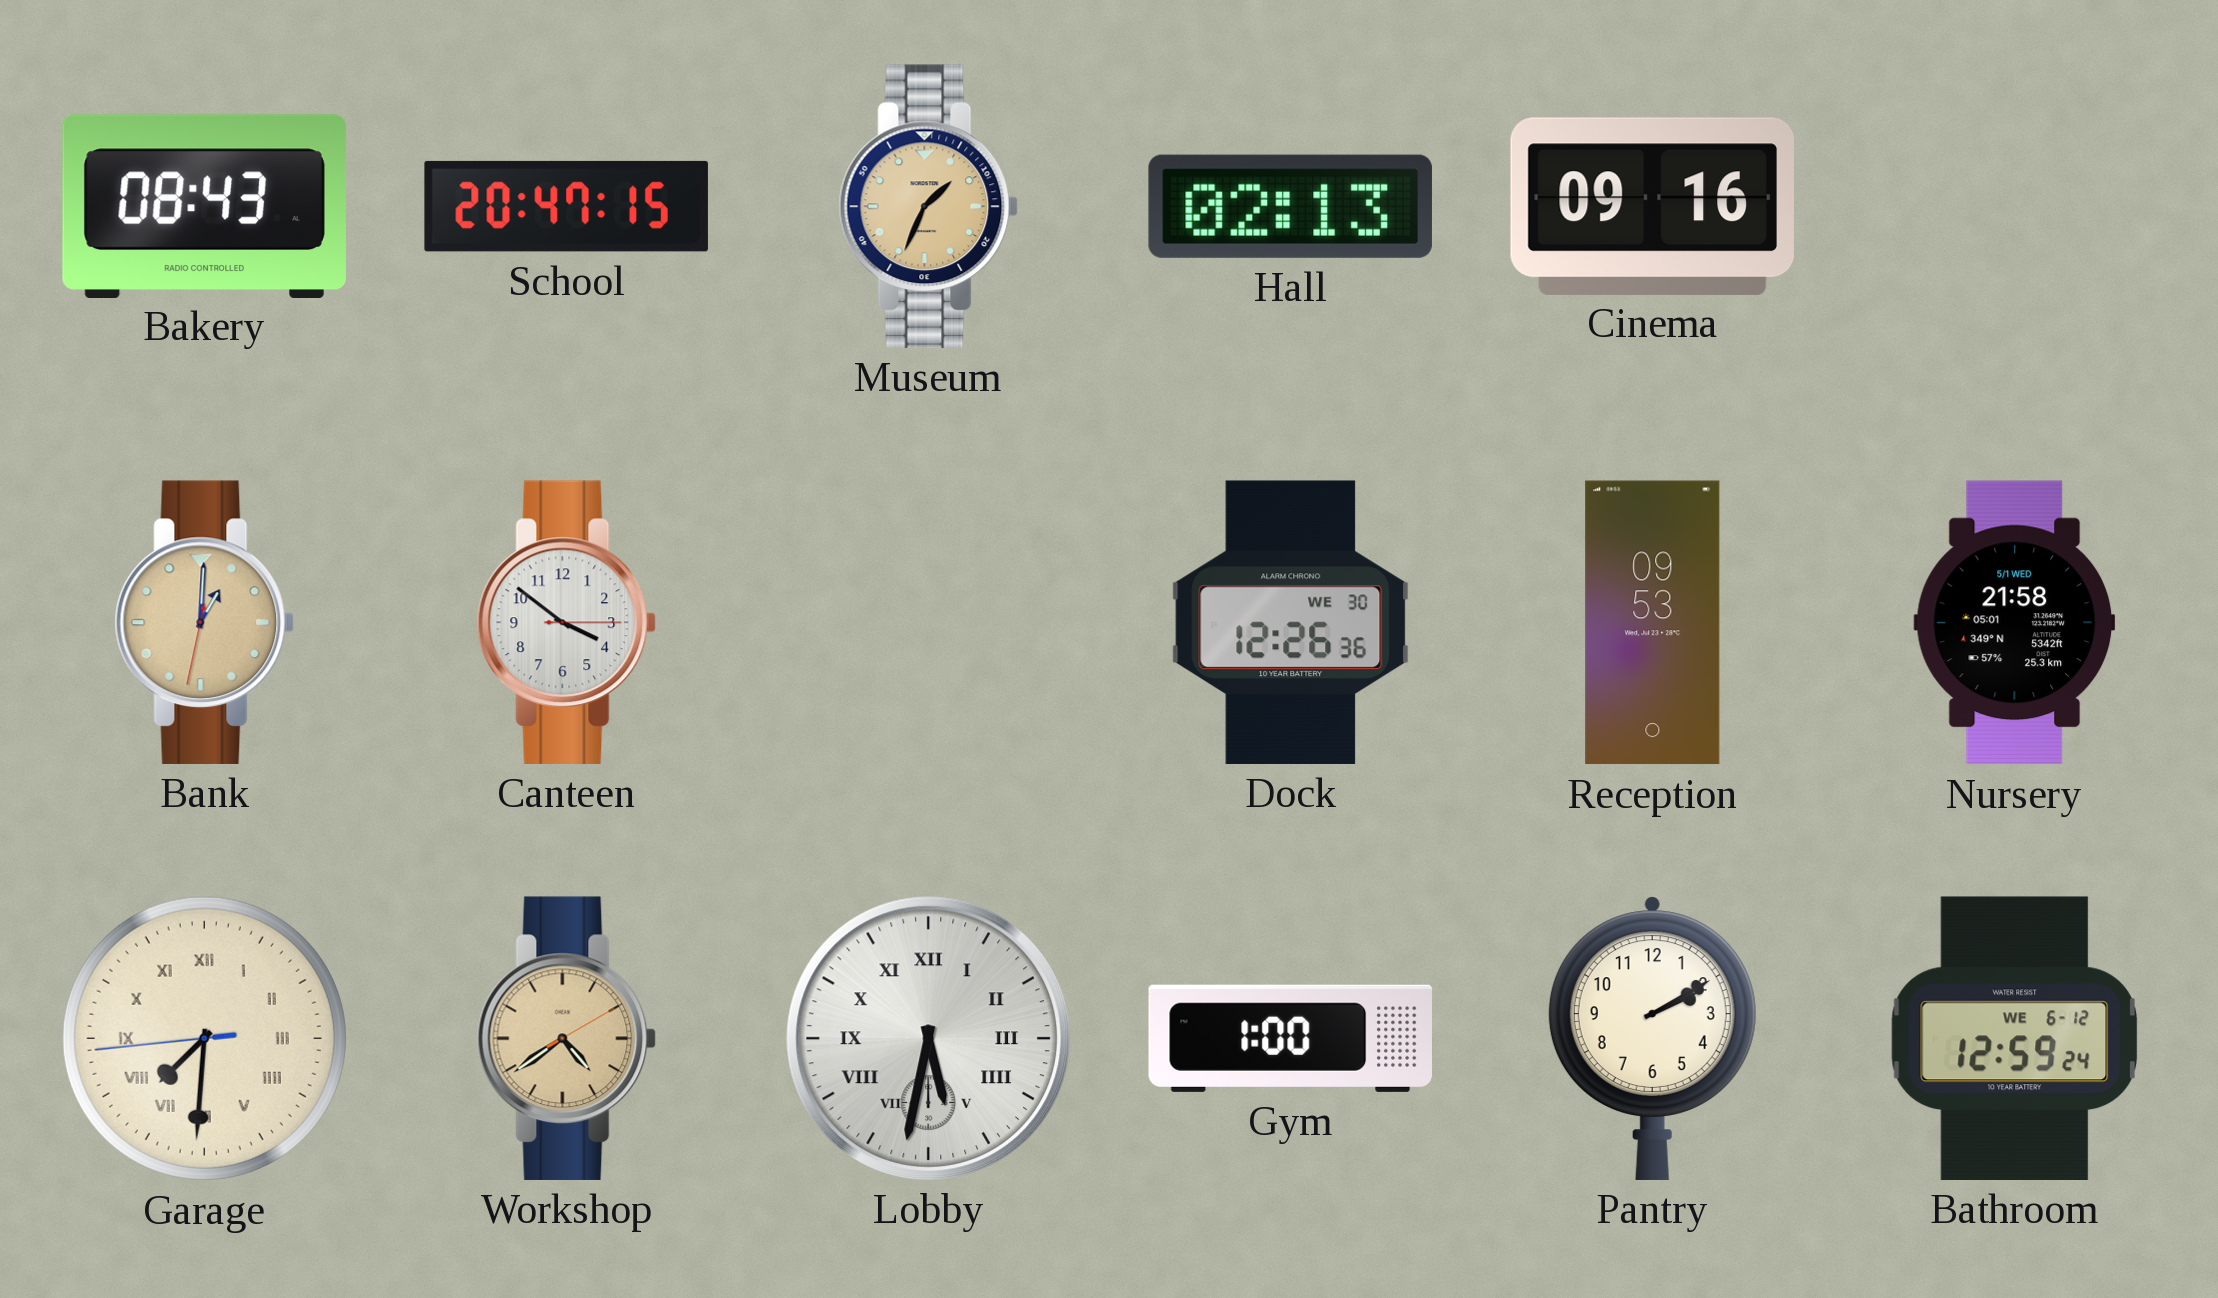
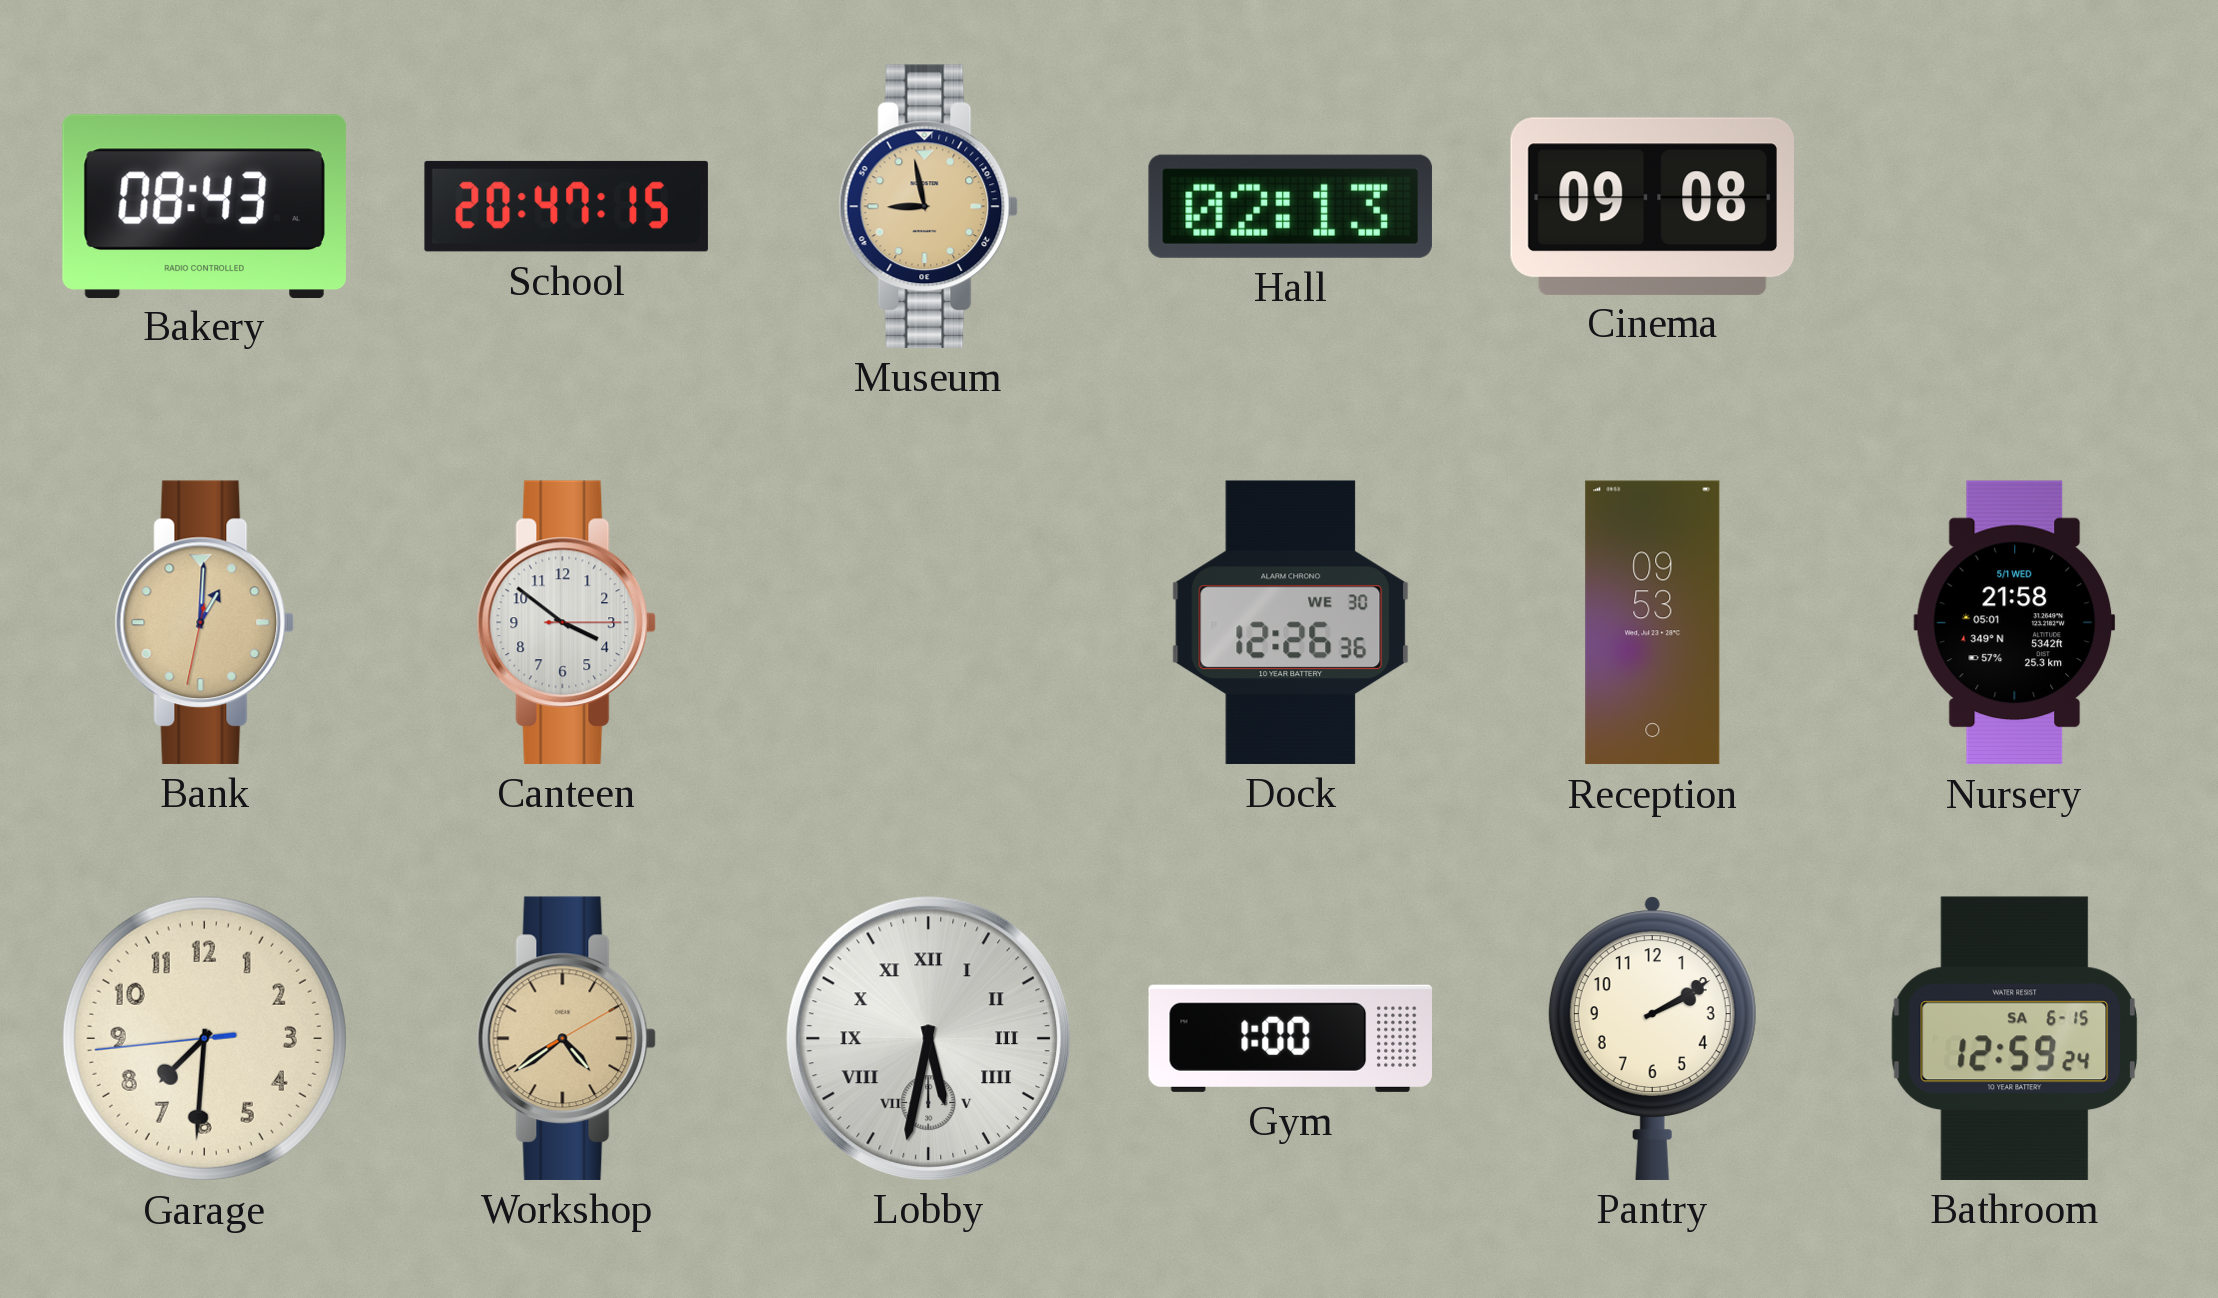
Museum: 1:34 -> 8:58
Cinema: 09:16 -> 09:08
Garage numerals: Roman -> Arabic
Bathroom date: WE 6-12 -> SA 6-15
